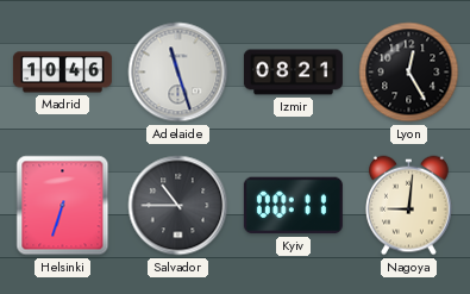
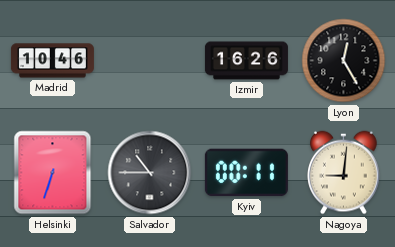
Adelaide: 11:27 -> none
Izmir: 08:21 -> 16:26
